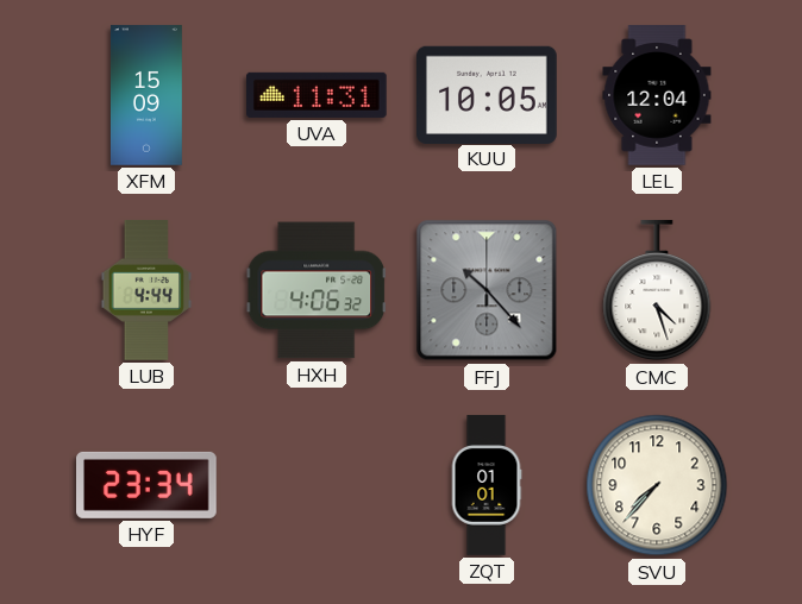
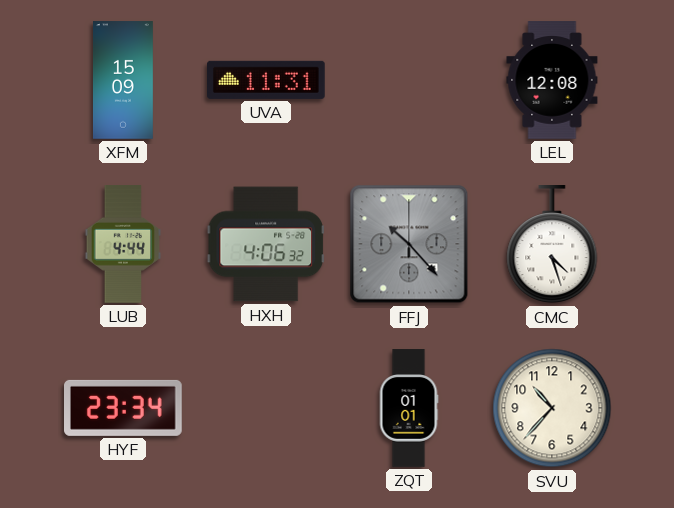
KUU: 10:05 -> none
LEL: 12:04 -> 12:08
SVU: 7:37 -> 10:37
